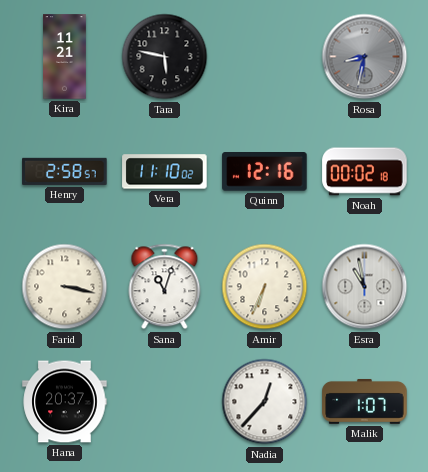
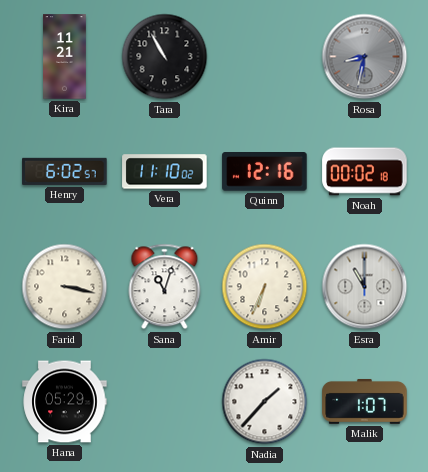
Tara: 5:47 -> 10:55
Henry: 2:58 -> 6:02
Esra: 10:58 -> 11:00
Hana: 20:37 -> 05:29
Nadia: 12:37 -> 1:37
